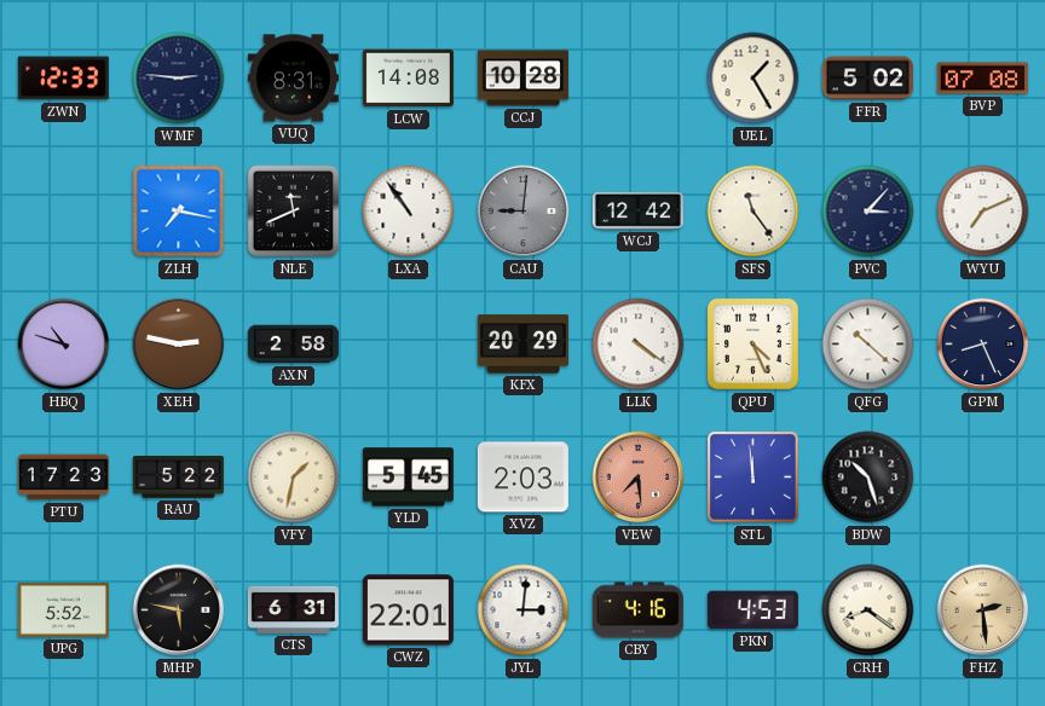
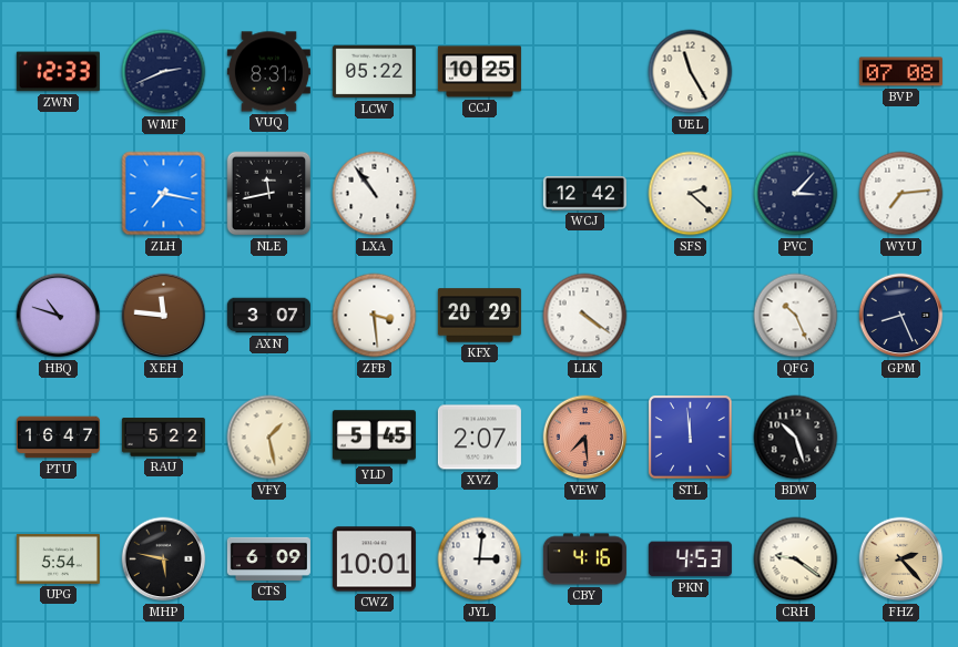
WMF: 2:46 -> 2:41
LCW: 14:08 -> 05:22
CCJ: 10:28 -> 10:25
UEL: 1:25 -> 11:25
FFR: 5:02 -> none
NLE: 11:41 -> 11:43
CAU: 9:01 -> none
SFS: 11:24 -> 2:22
WYU: 7:11 -> 7:14
XEH: 2:47 -> 11:46
AXN: 2:58 -> 3:07
ZFB: none -> 3:29
QPU: 4:26 -> none
QFG: 10:22 -> 10:26
PTU: 17:23 -> 16:47
VFY: 1:32 -> 1:28
XVZ: 2:03 -> 2:07
UPG: 5:52 -> 5:54
CTS: 6:31 -> 6:09
CWZ: 22:01 -> 10:01
CRH: 8:21 -> 9:21
FHZ: 2:29 -> 2:23
